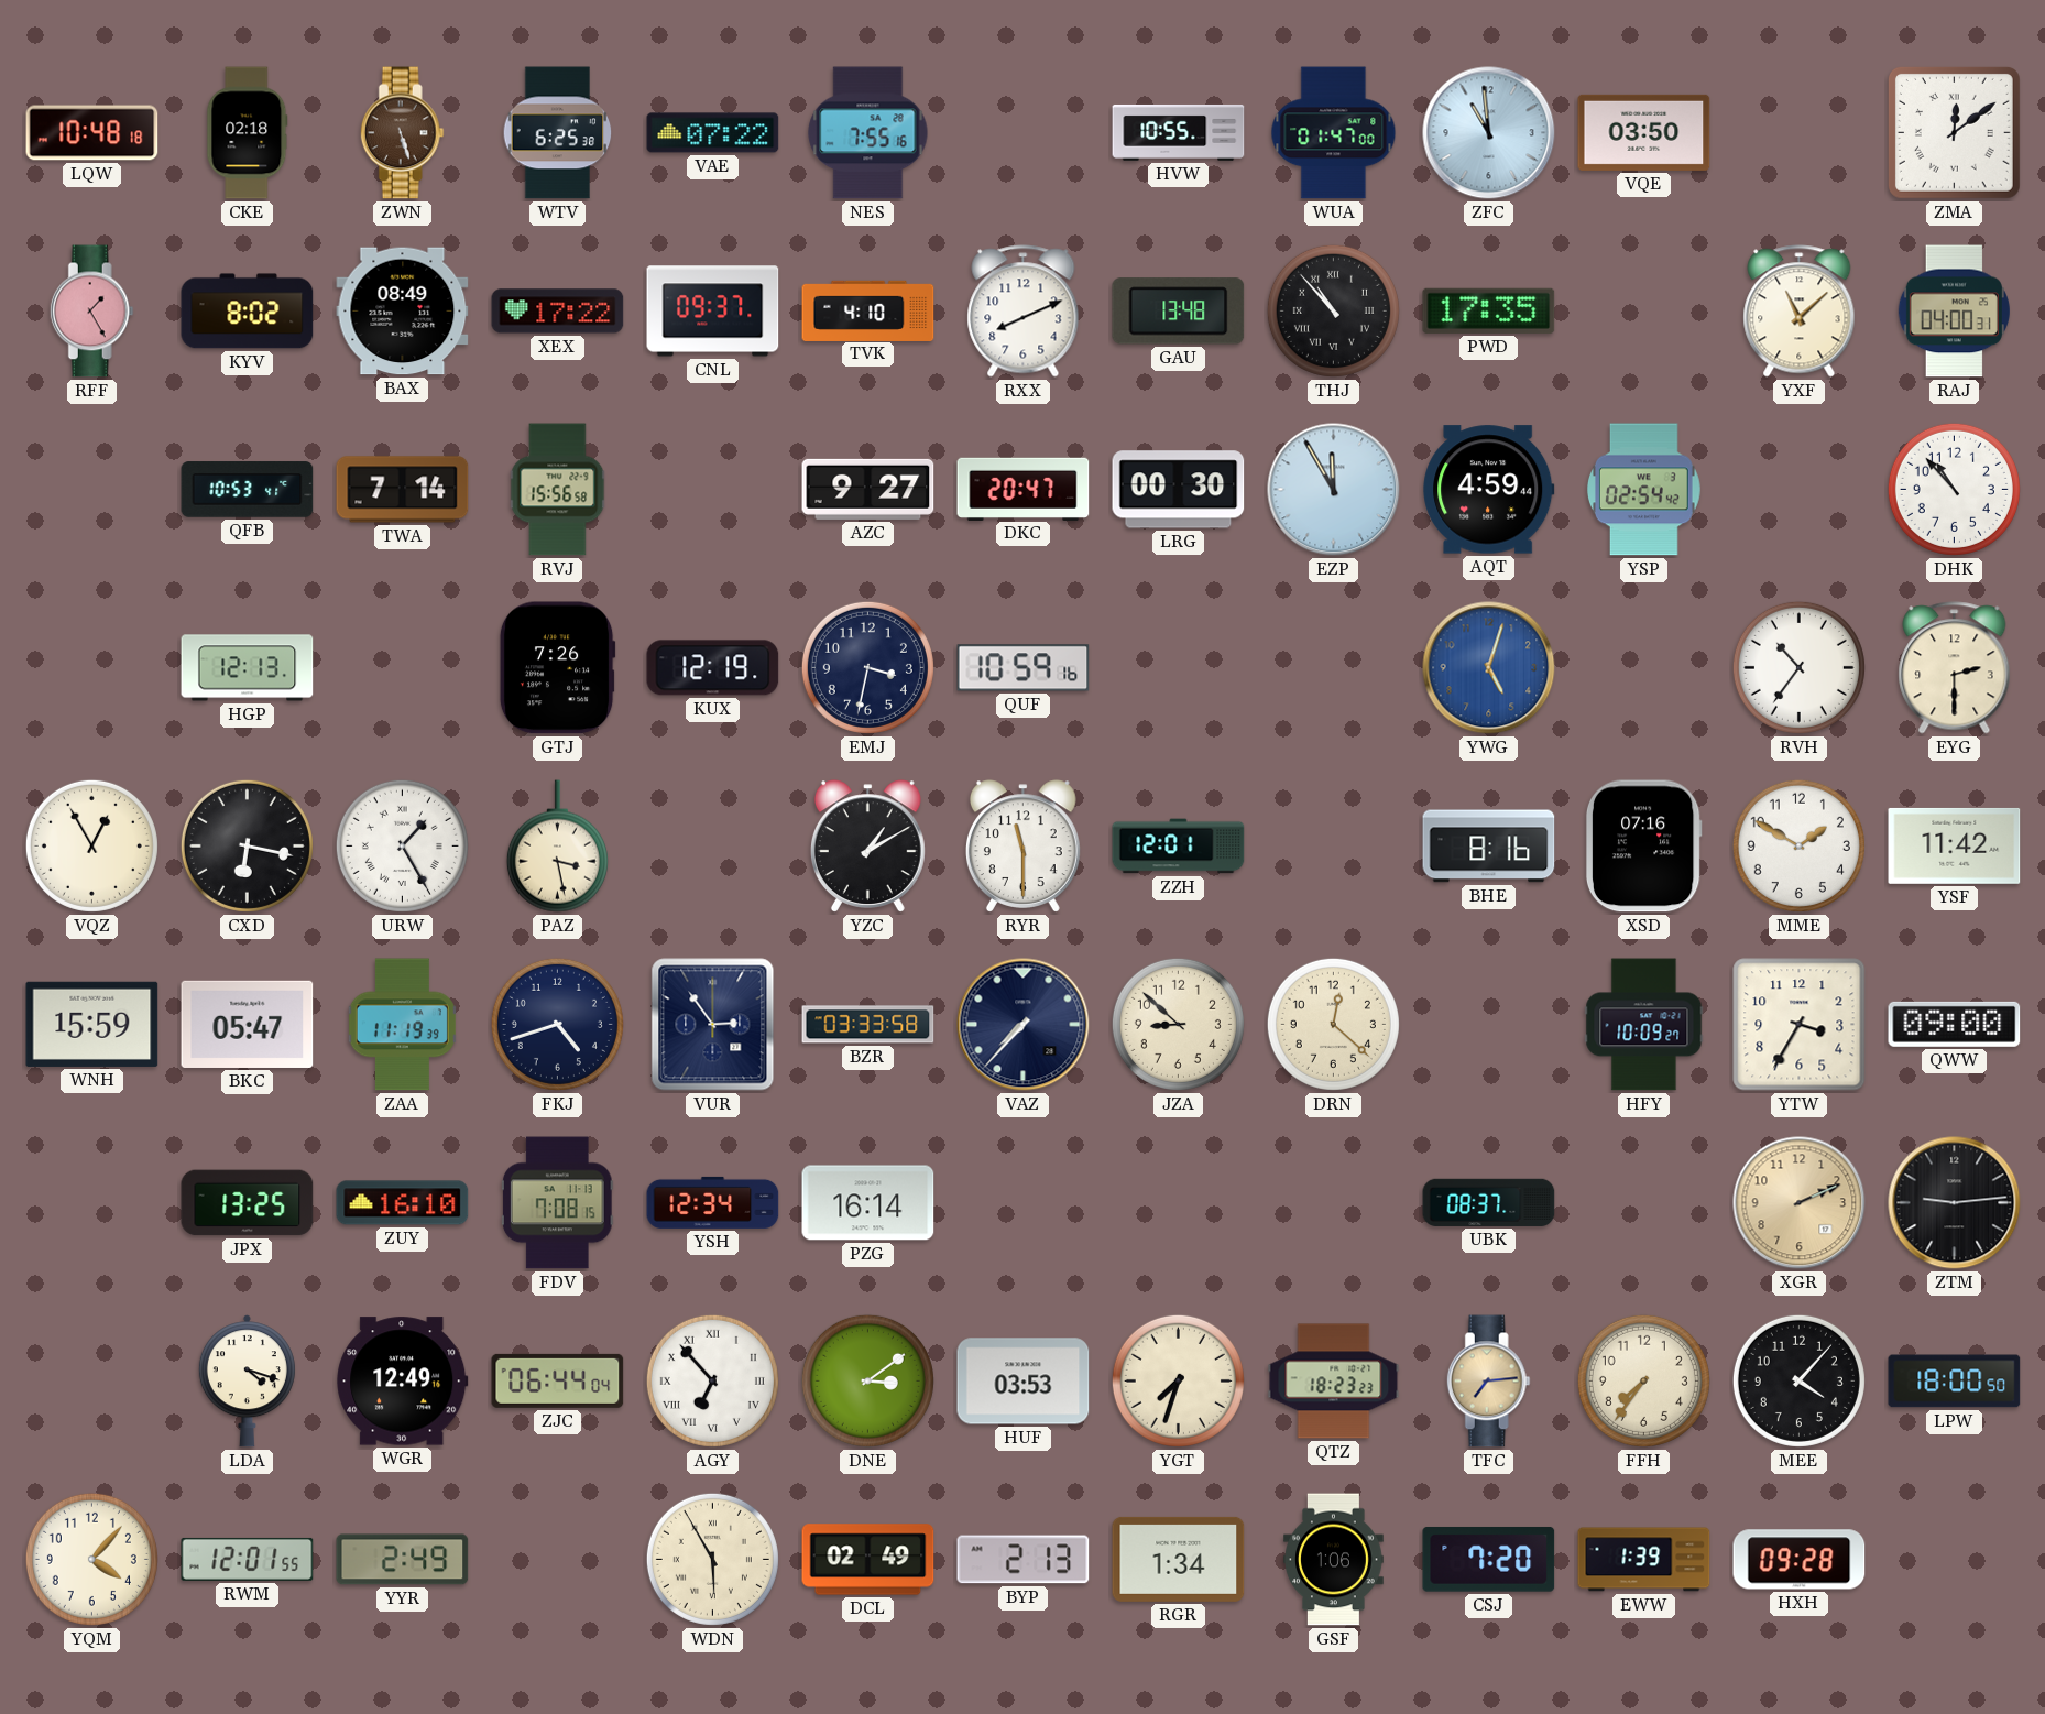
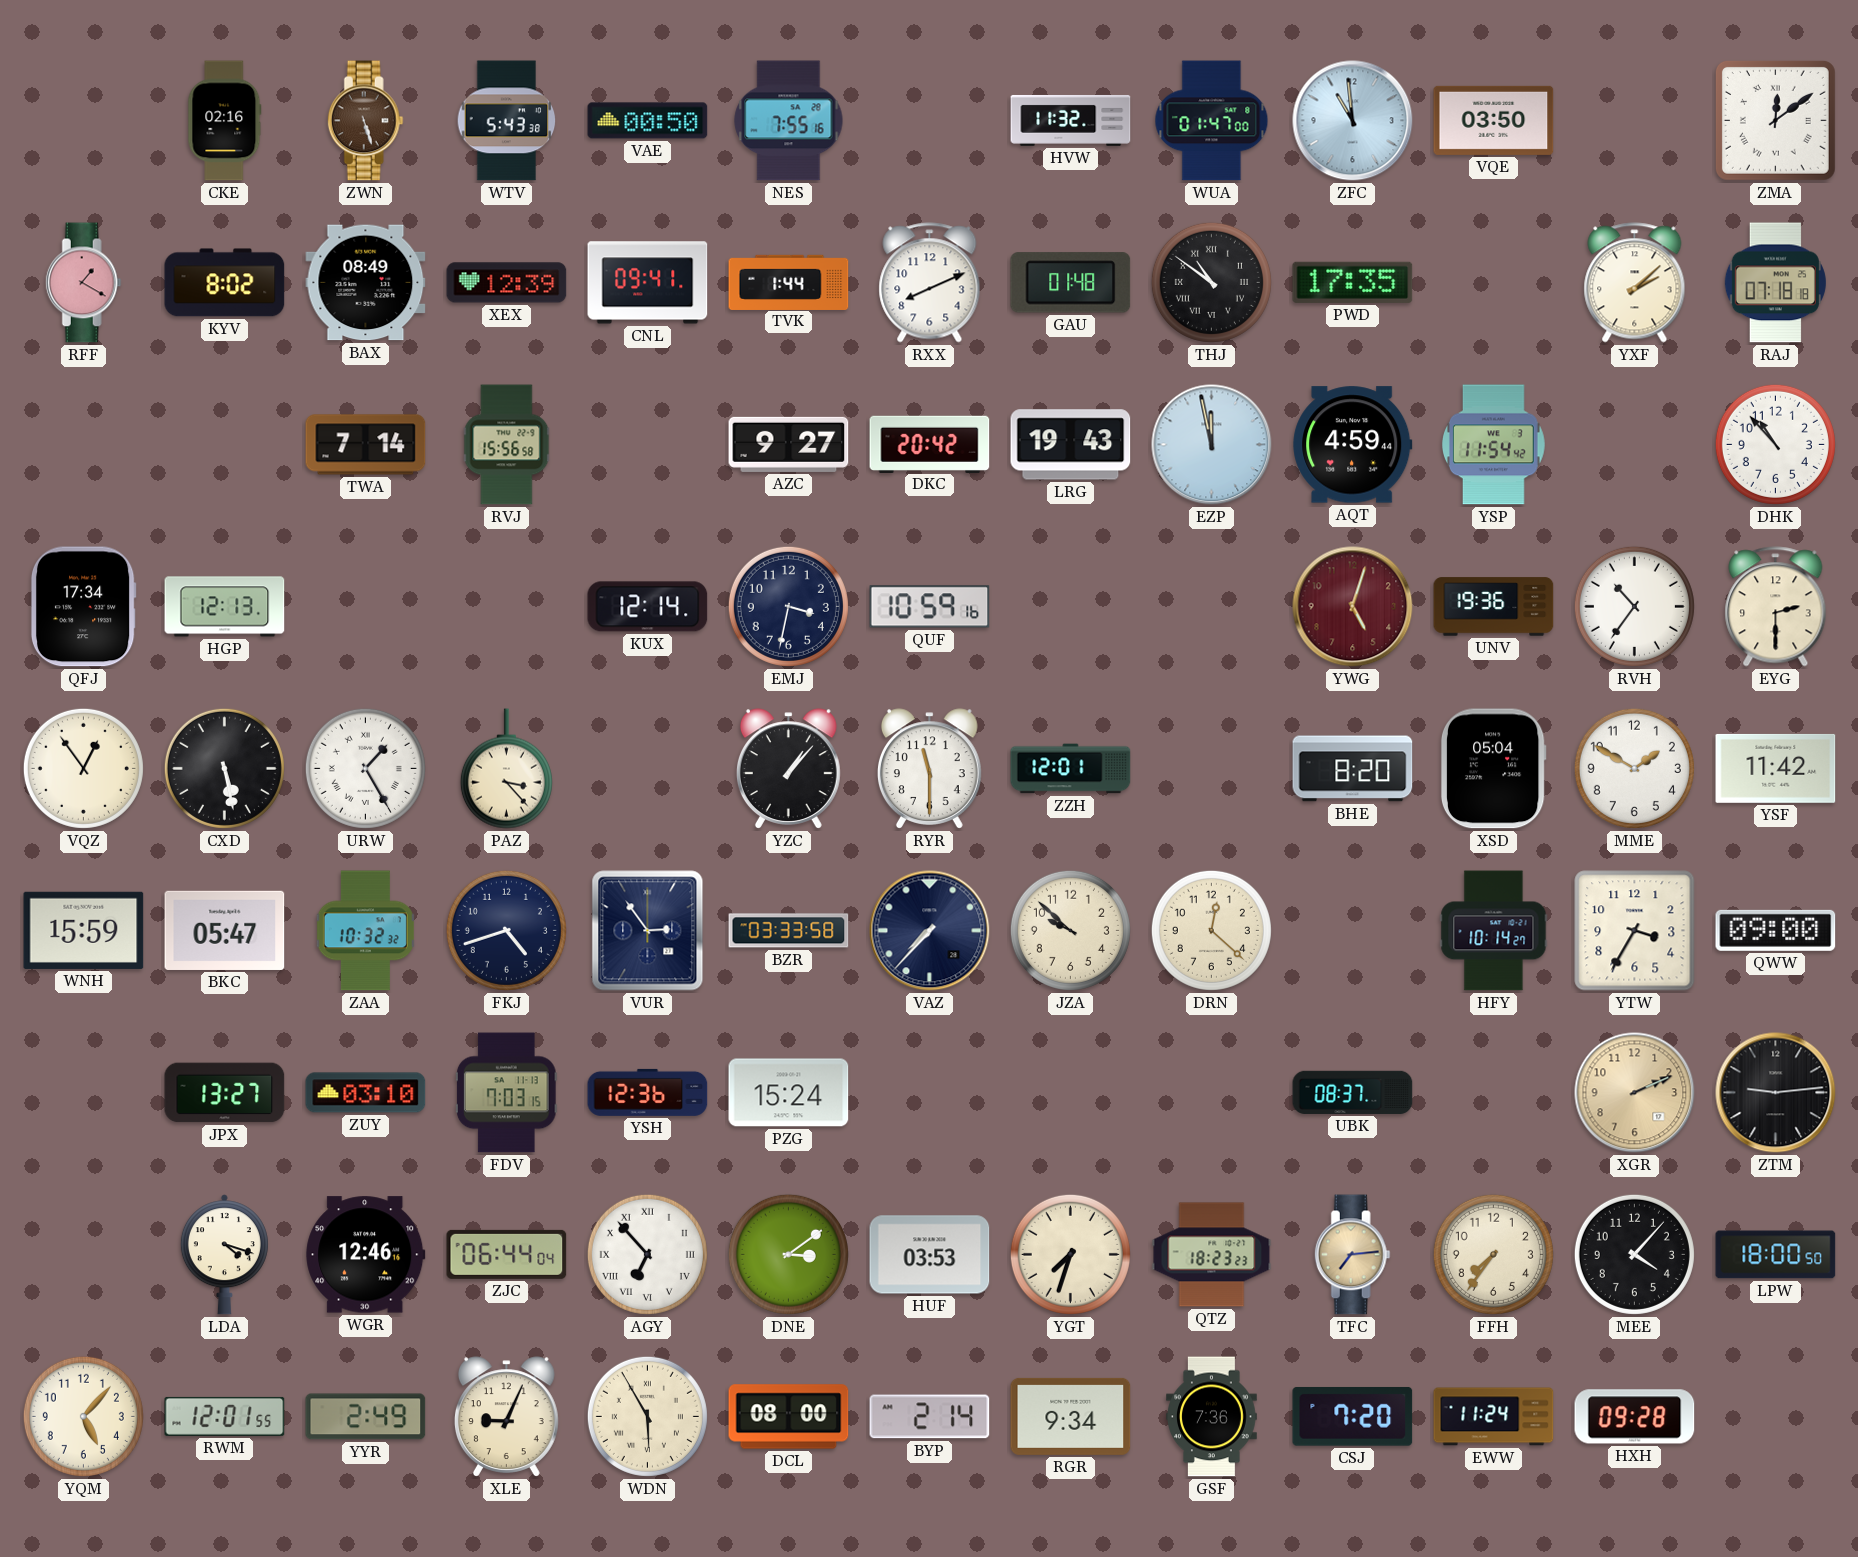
LQW: 10:48 -> none
CKE: 02:18 -> 02:16
WTV: 6:25 -> 5:43
VAE: 07:22 -> 00:50
HVW: 10:55 -> 11:32
RFF: 1:25 -> 1:20
XEX: 17:22 -> 12:39
CNL: 09:37 -> 09:41
TVK: 4:10 -> 1:44
GAU: 13:48 -> 01:48
THJ: 10:53 -> 10:51
YXF: 11:08 -> 2:08
RAJ: 04:00 -> 07:18
QFB: 10:53 -> none
DKC: 20:47 -> 20:42
LRG: 00:30 -> 19:43
EZP: 11:55 -> 11:58
YSP: 02:54 -> 11:54
QFJ: none -> 17:34
GTJ: 7:26 -> none
KUX: 12:19 -> 12:14
YWG dial: blue -> burgundy
UNV: none -> 19:36
VQZ: 12:55 -> 12:54
CXD: 6:17 -> 5:28
PAZ: 3:28 -> 3:23
YZC: 1:10 -> 1:07
BHE: 8:16 -> 8:20
XSD: 07:16 -> 05:04
ZAA: 11:19 -> 10:32
JZA: 8:52 -> 9:52
HFY: 10:09 -> 10:14
JPX: 13:25 -> 13:27
ZUY: 16:10 -> 03:10
FDV: 7:08 -> 7:03
YSH: 12:34 -> 12:36
PZG: 16:14 -> 15:24
WGR: 12:49 -> 12:46
YQM: 4:07 -> 5:07
XLE: none -> 9:04
DCL: 02:49 -> 08:00
BYP: 2:13 -> 2:14
RGR: 1:34 -> 9:34
GSF: 1:06 -> 7:36
EWW: 1:39 -> 11:24
